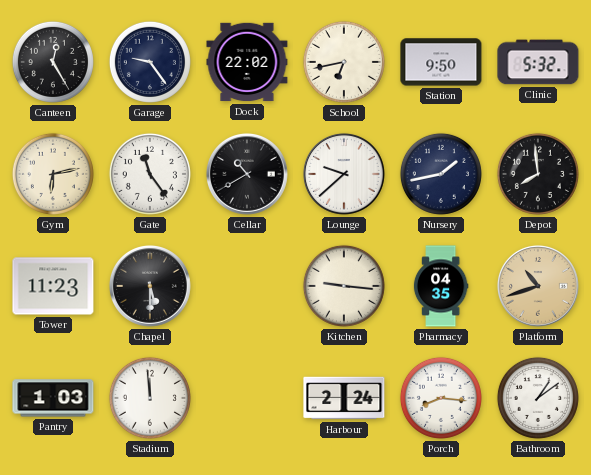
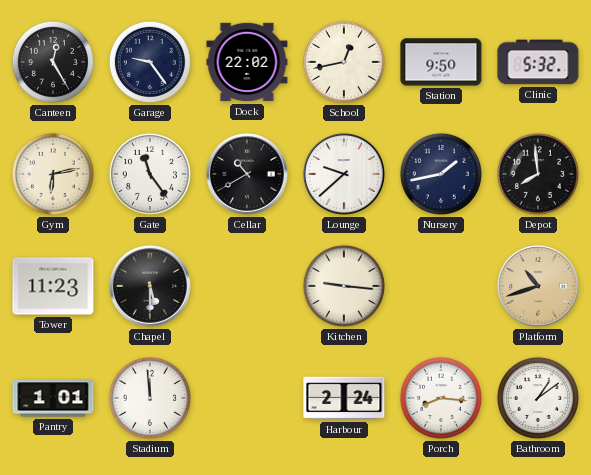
School: 6:43 -> 12:43
Pharmacy: 04:35 -> none
Pantry: 1:03 -> 1:01
